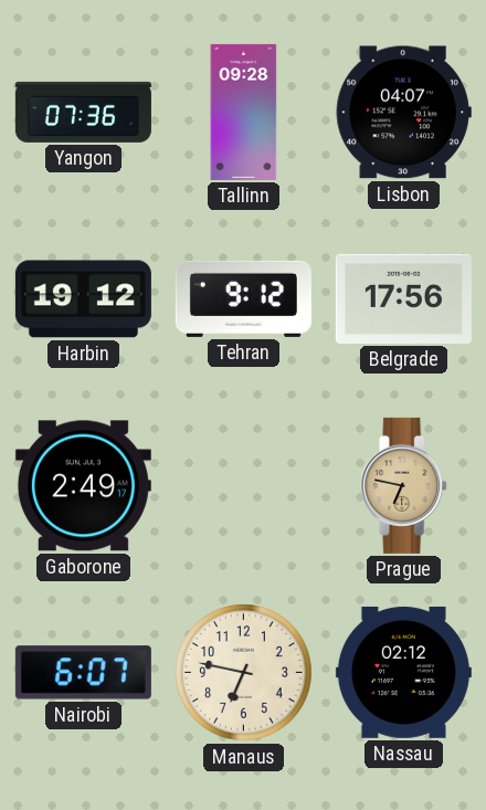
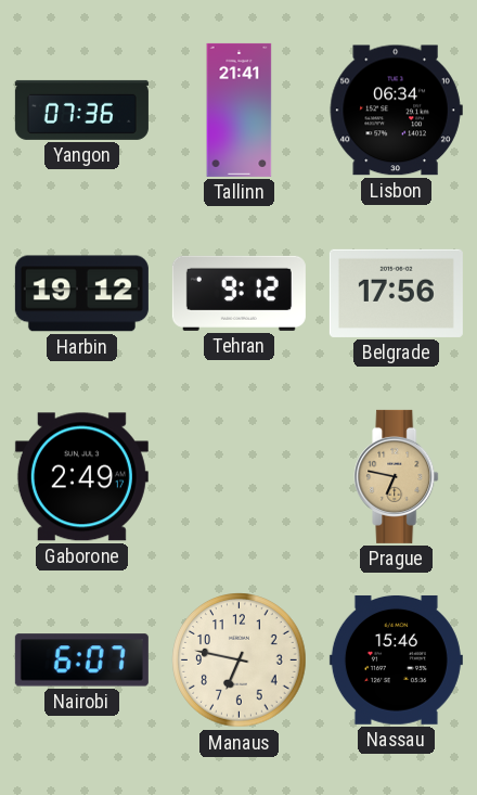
Tallinn: 09:28 -> 21:41
Lisbon: 04:07 -> 06:34
Nassau: 02:12 -> 15:46
